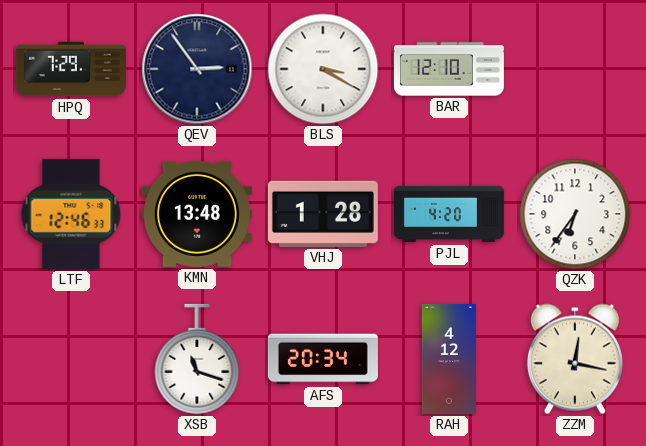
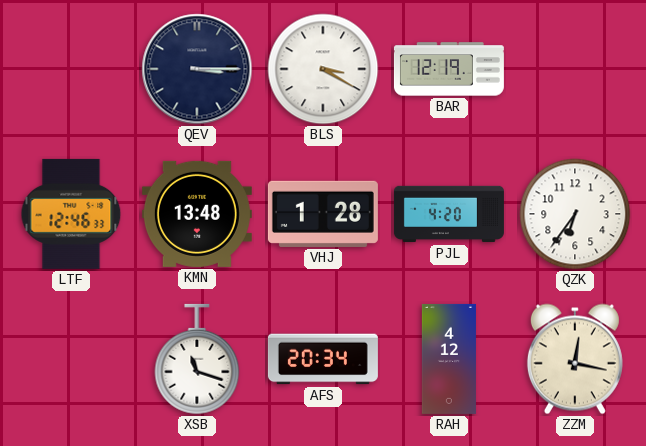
HPQ: 7:29 -> none
QEV: 2:54 -> 3:15
BAR: 12:10 -> 12:19
